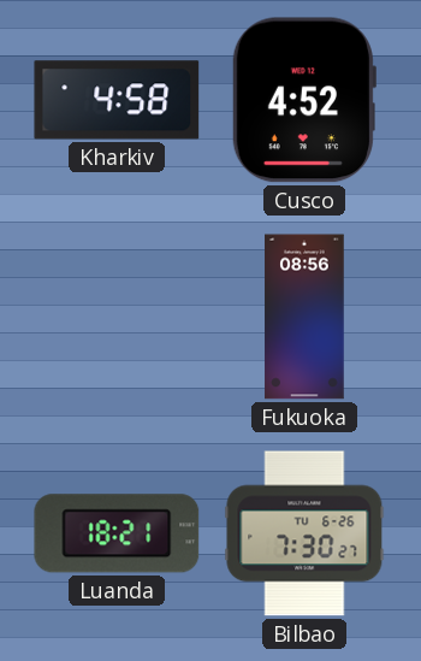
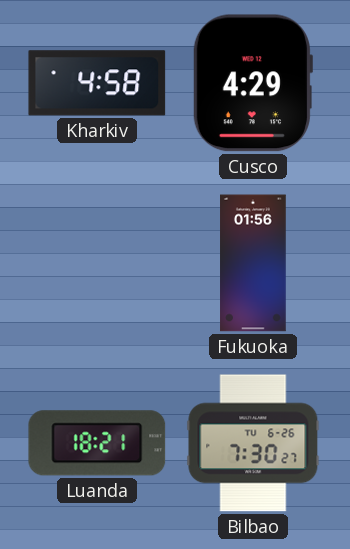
Cusco: 4:52 -> 4:29
Fukuoka: 08:56 -> 01:56
